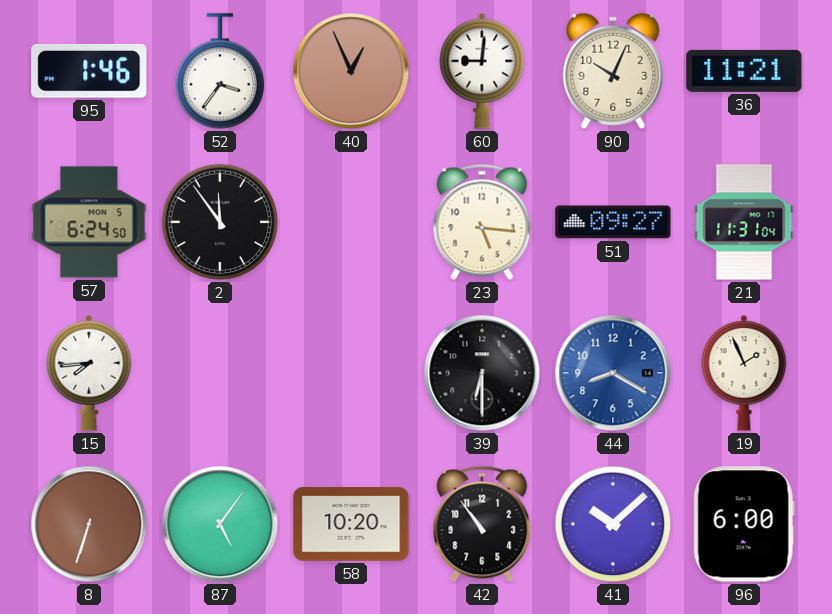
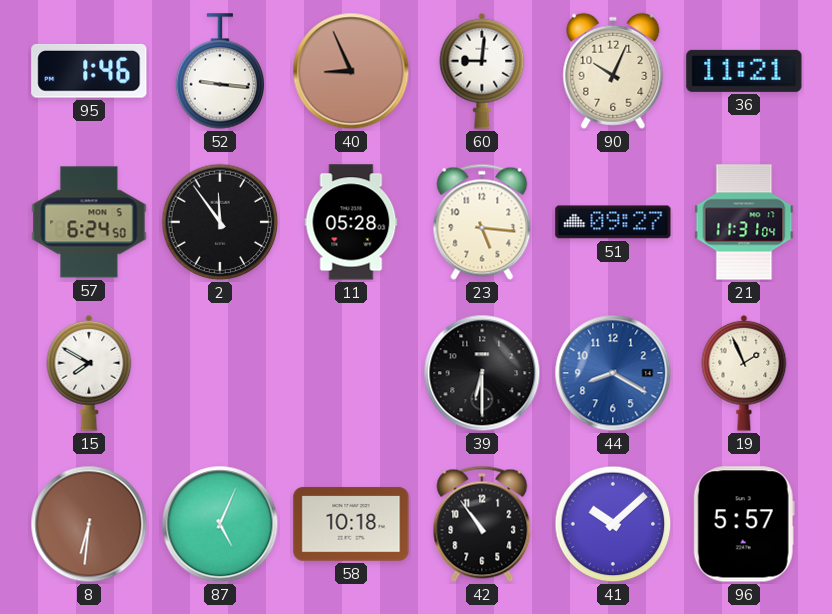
52: 3:36 -> 9:16
40: 12:56 -> 8:56
11: none -> 05:28
15: 7:44 -> 7:50
8: 6:33 -> 6:31
87: 5:06 -> 5:04
58: 10:20 -> 10:18
96: 6:00 -> 5:57
